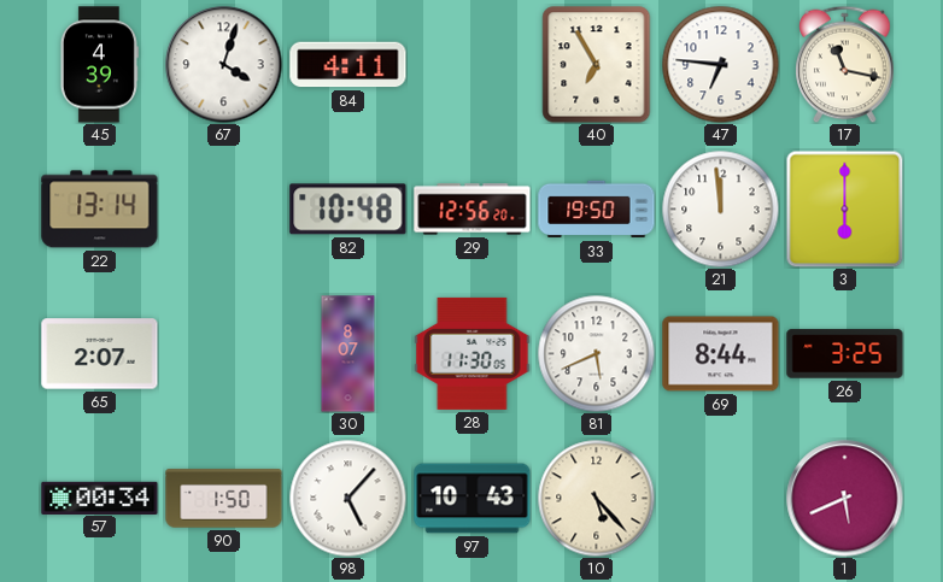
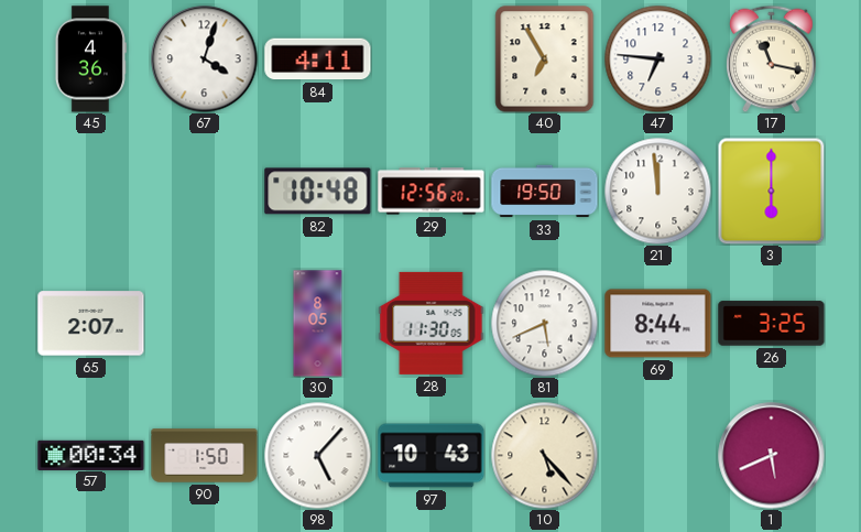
45: 4:39 -> 4:36
22: 13:14 -> none
30: 8:07 -> 8:05
